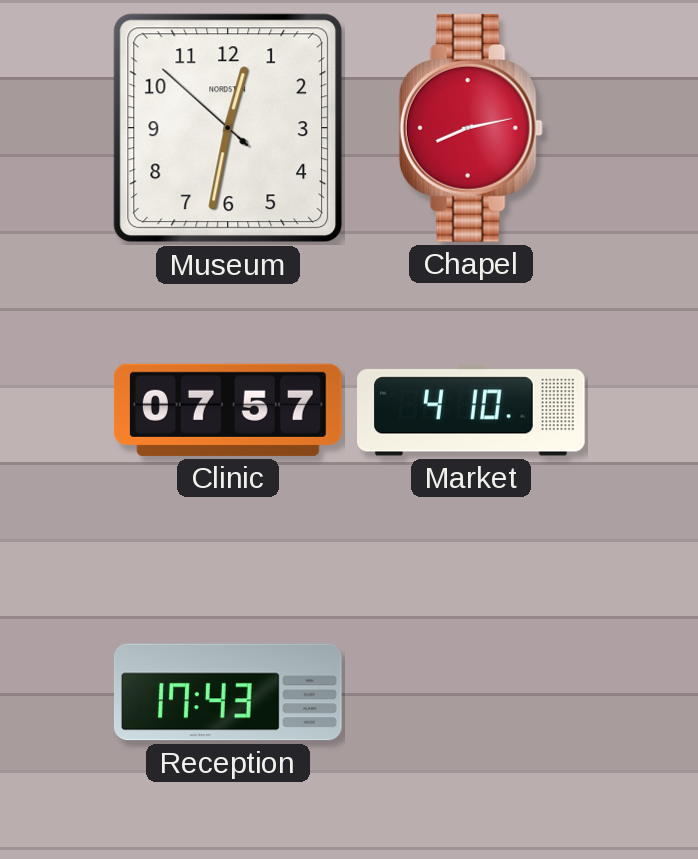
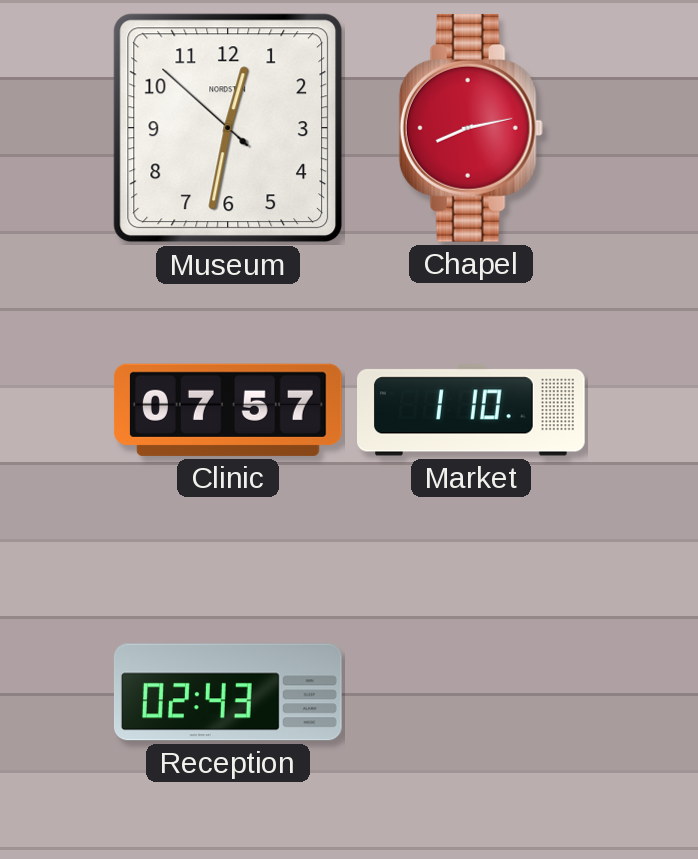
Market: 4:10 -> 1:10
Reception: 17:43 -> 02:43
